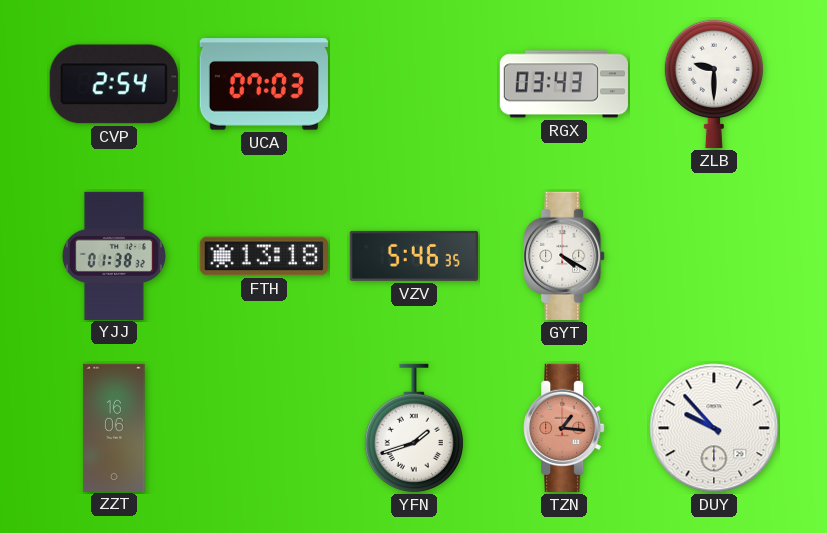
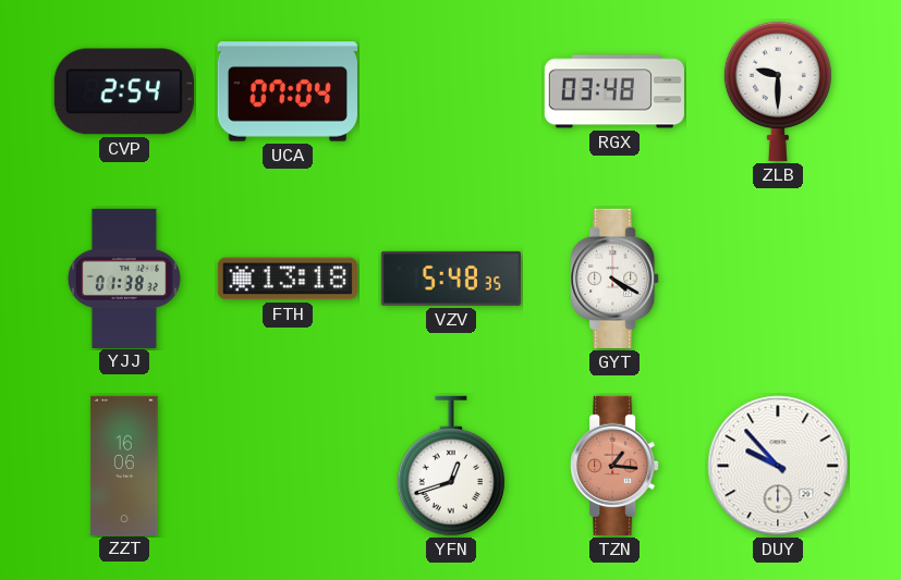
UCA: 07:03 -> 07:04
RGX: 03:43 -> 03:48
VZV: 5:46 -> 5:48
YFN: 1:42 -> 12:42
